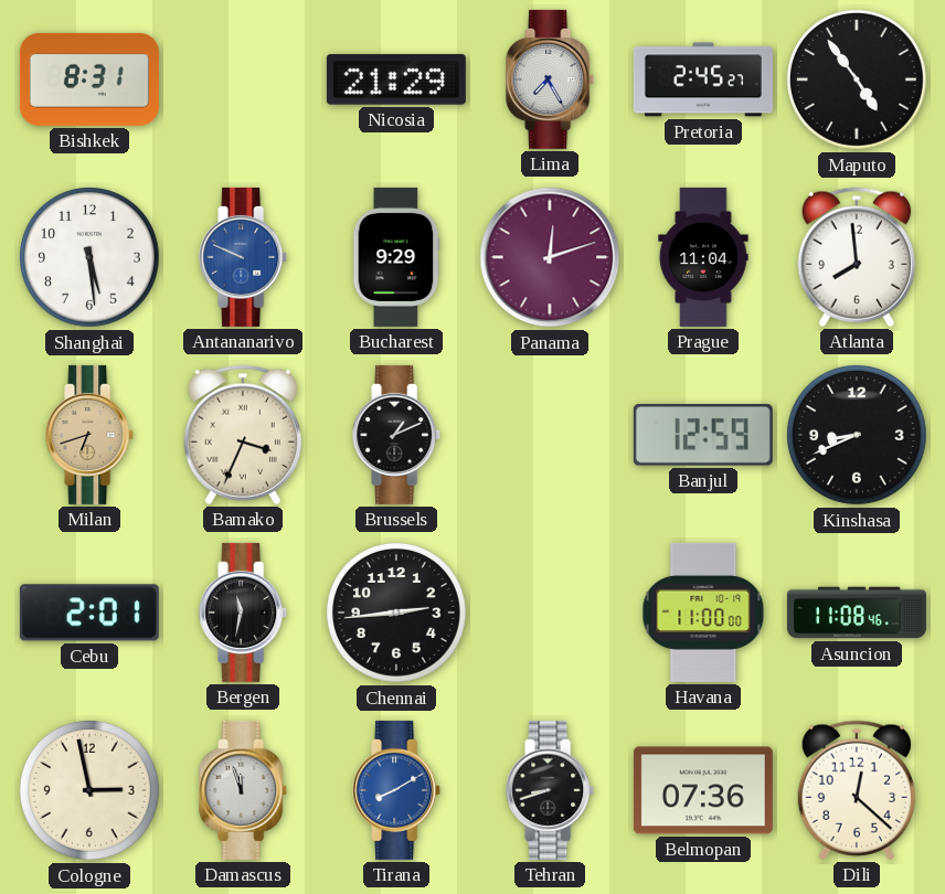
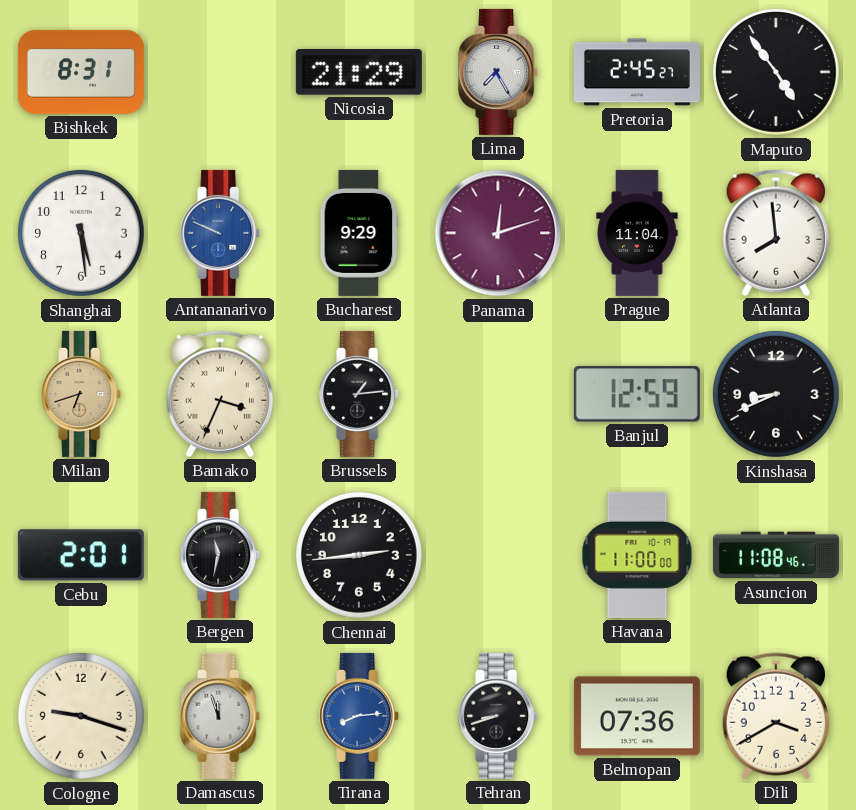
Brussels: 1:11 -> 1:14
Cologne: 2:58 -> 9:18
Tirana: 8:10 -> 8:14
Dili: 12:22 -> 3:40
